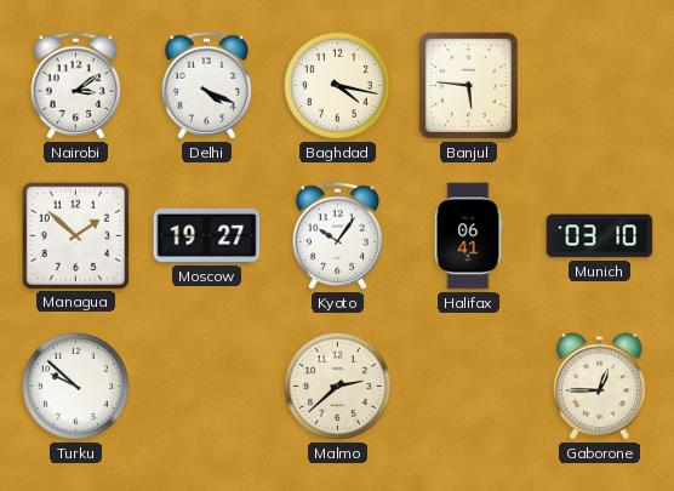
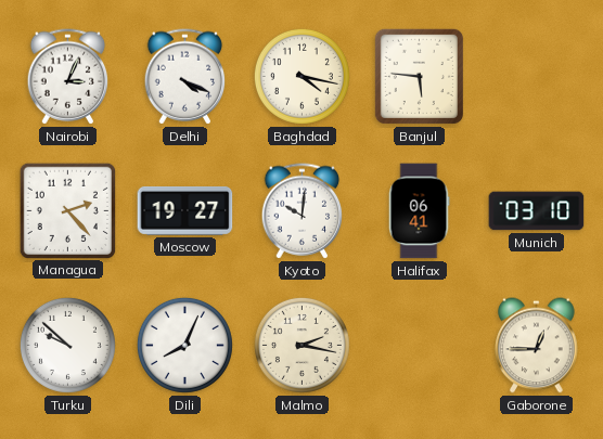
Nairobi: 3:09 -> 3:04
Managua: 1:52 -> 2:23
Kyoto: 10:06 -> 10:01
Dili: none -> 8:04
Malmo: 2:38 -> 2:17
